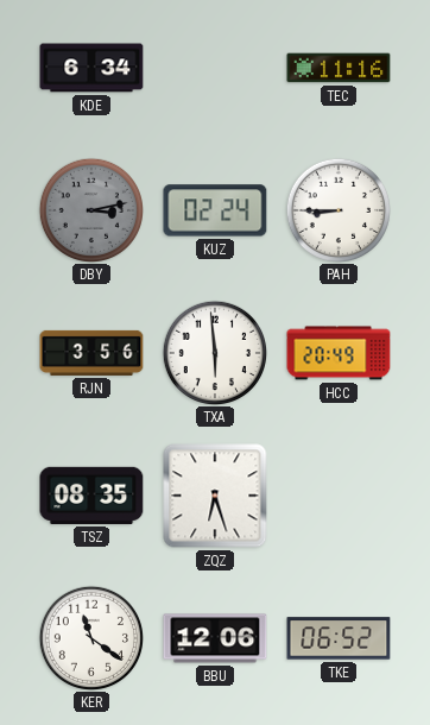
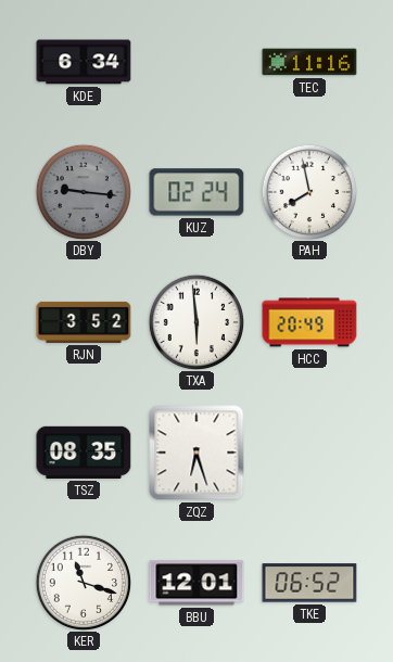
DBY: 3:13 -> 9:16
PAH: 8:45 -> 7:58
RJN: 3:56 -> 3:52
KER: 11:21 -> 11:18
BBU: 12:06 -> 12:01
